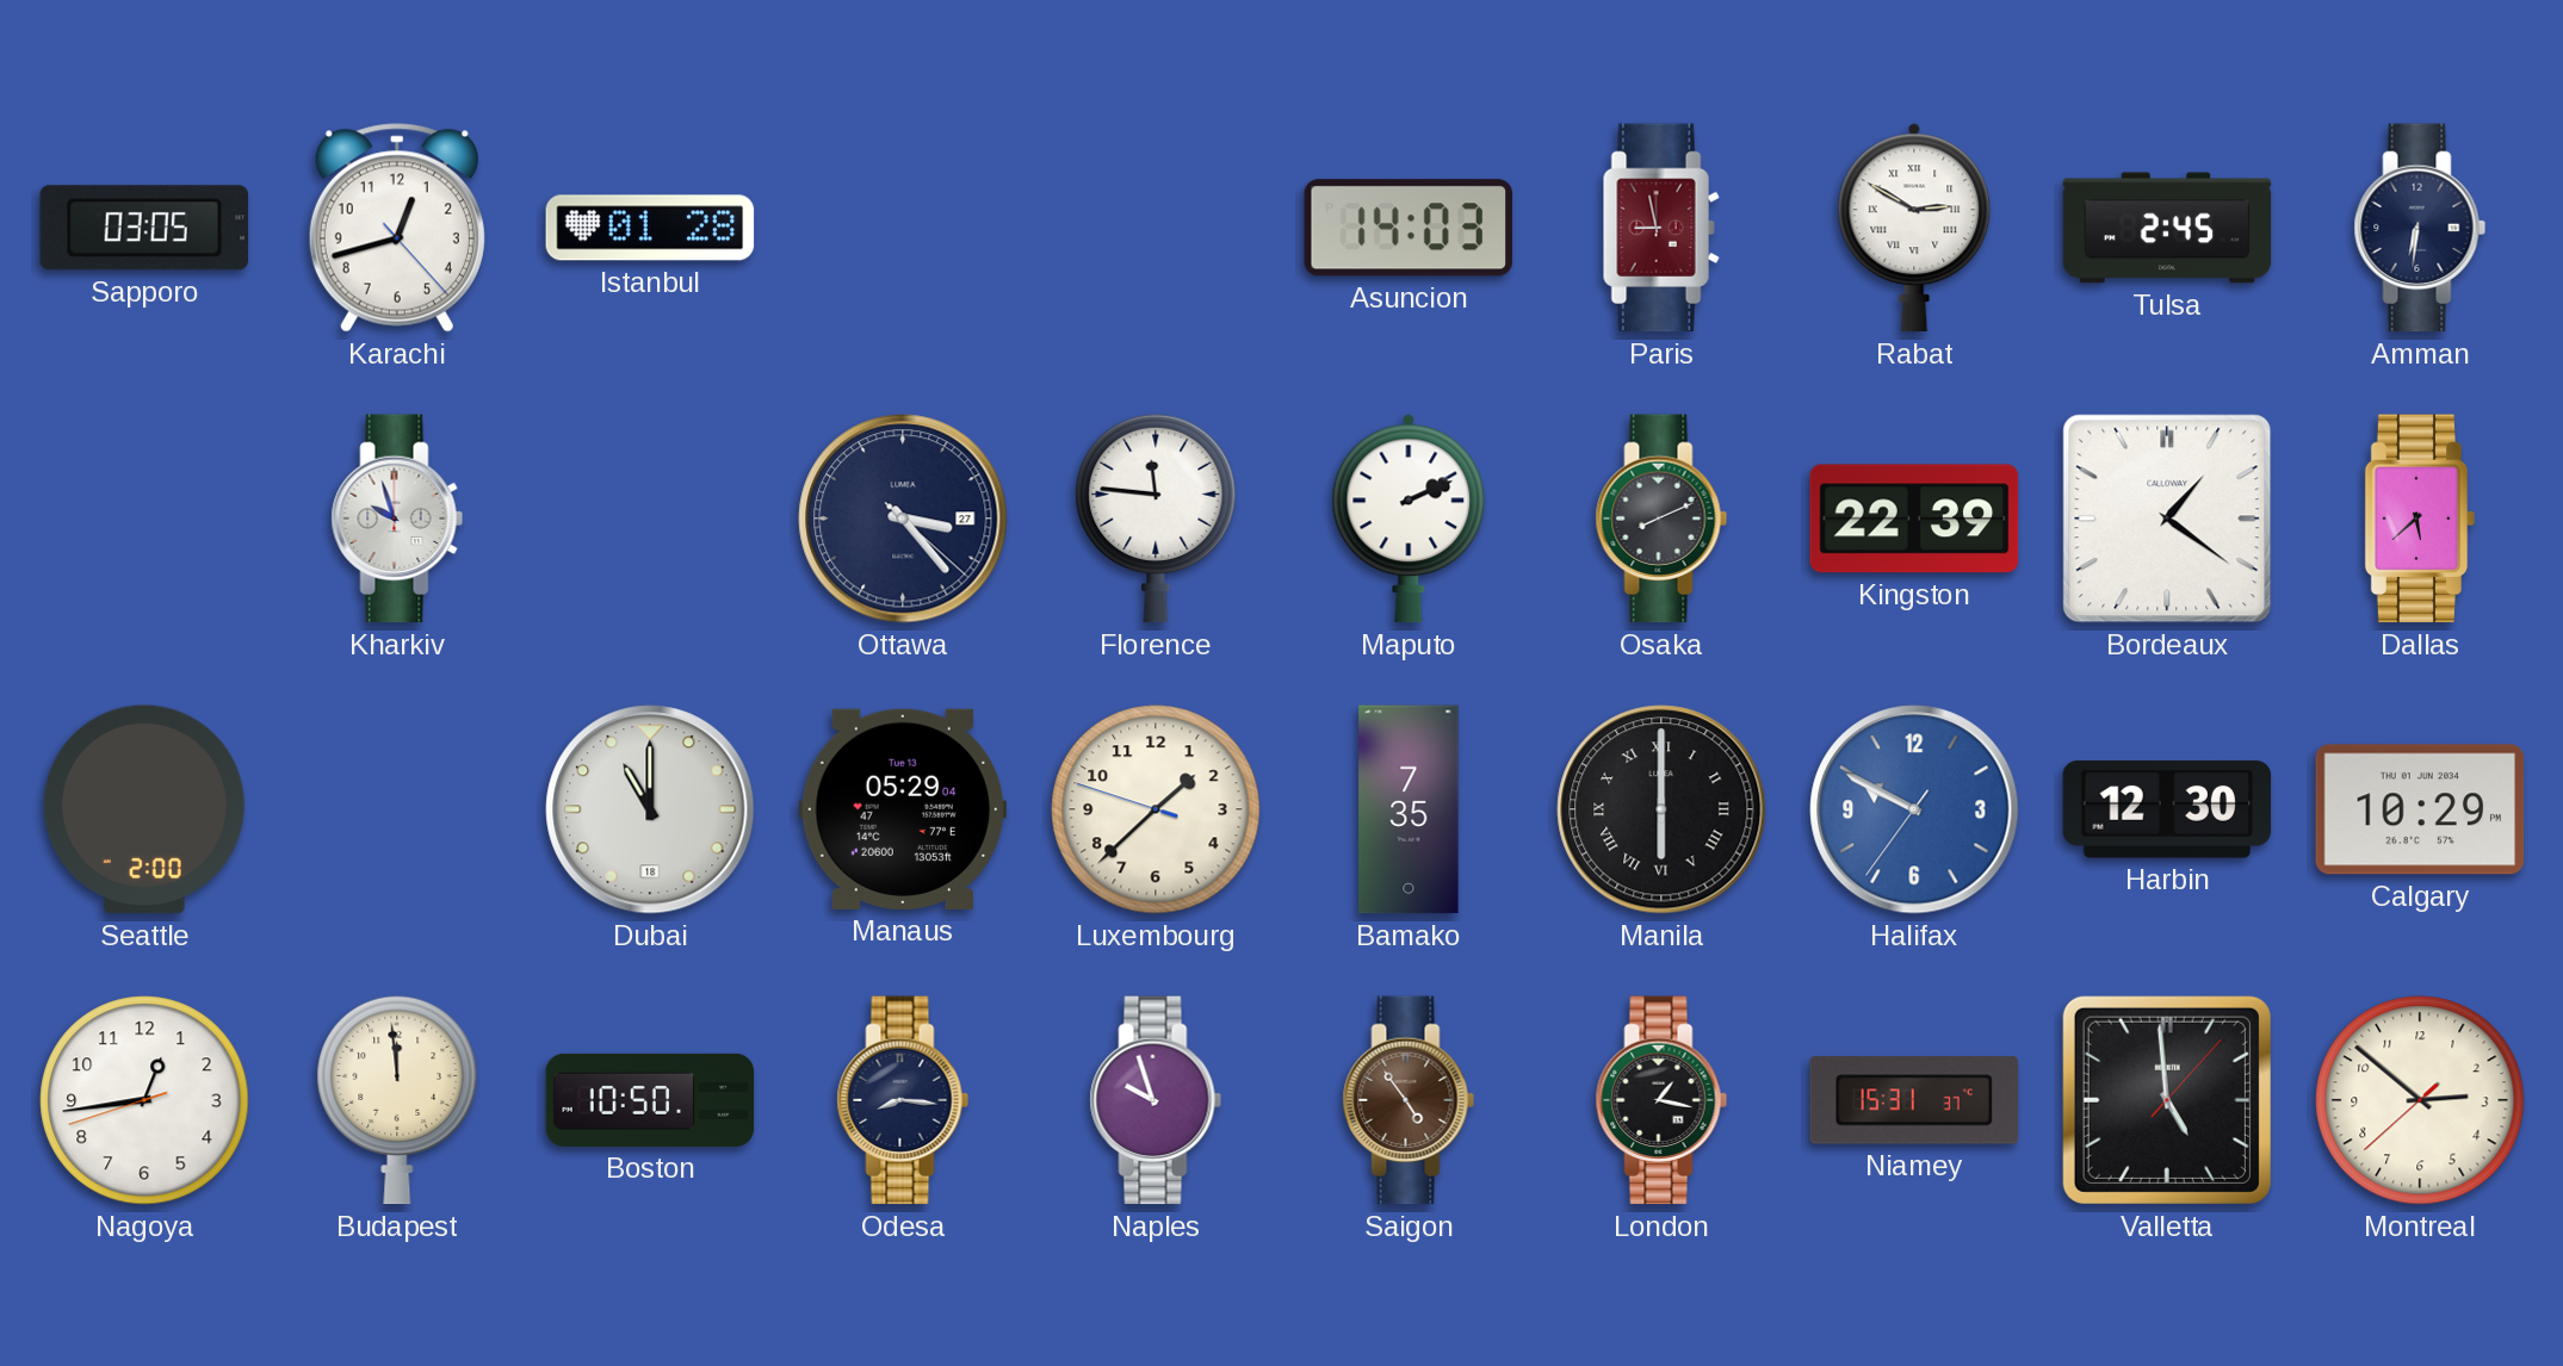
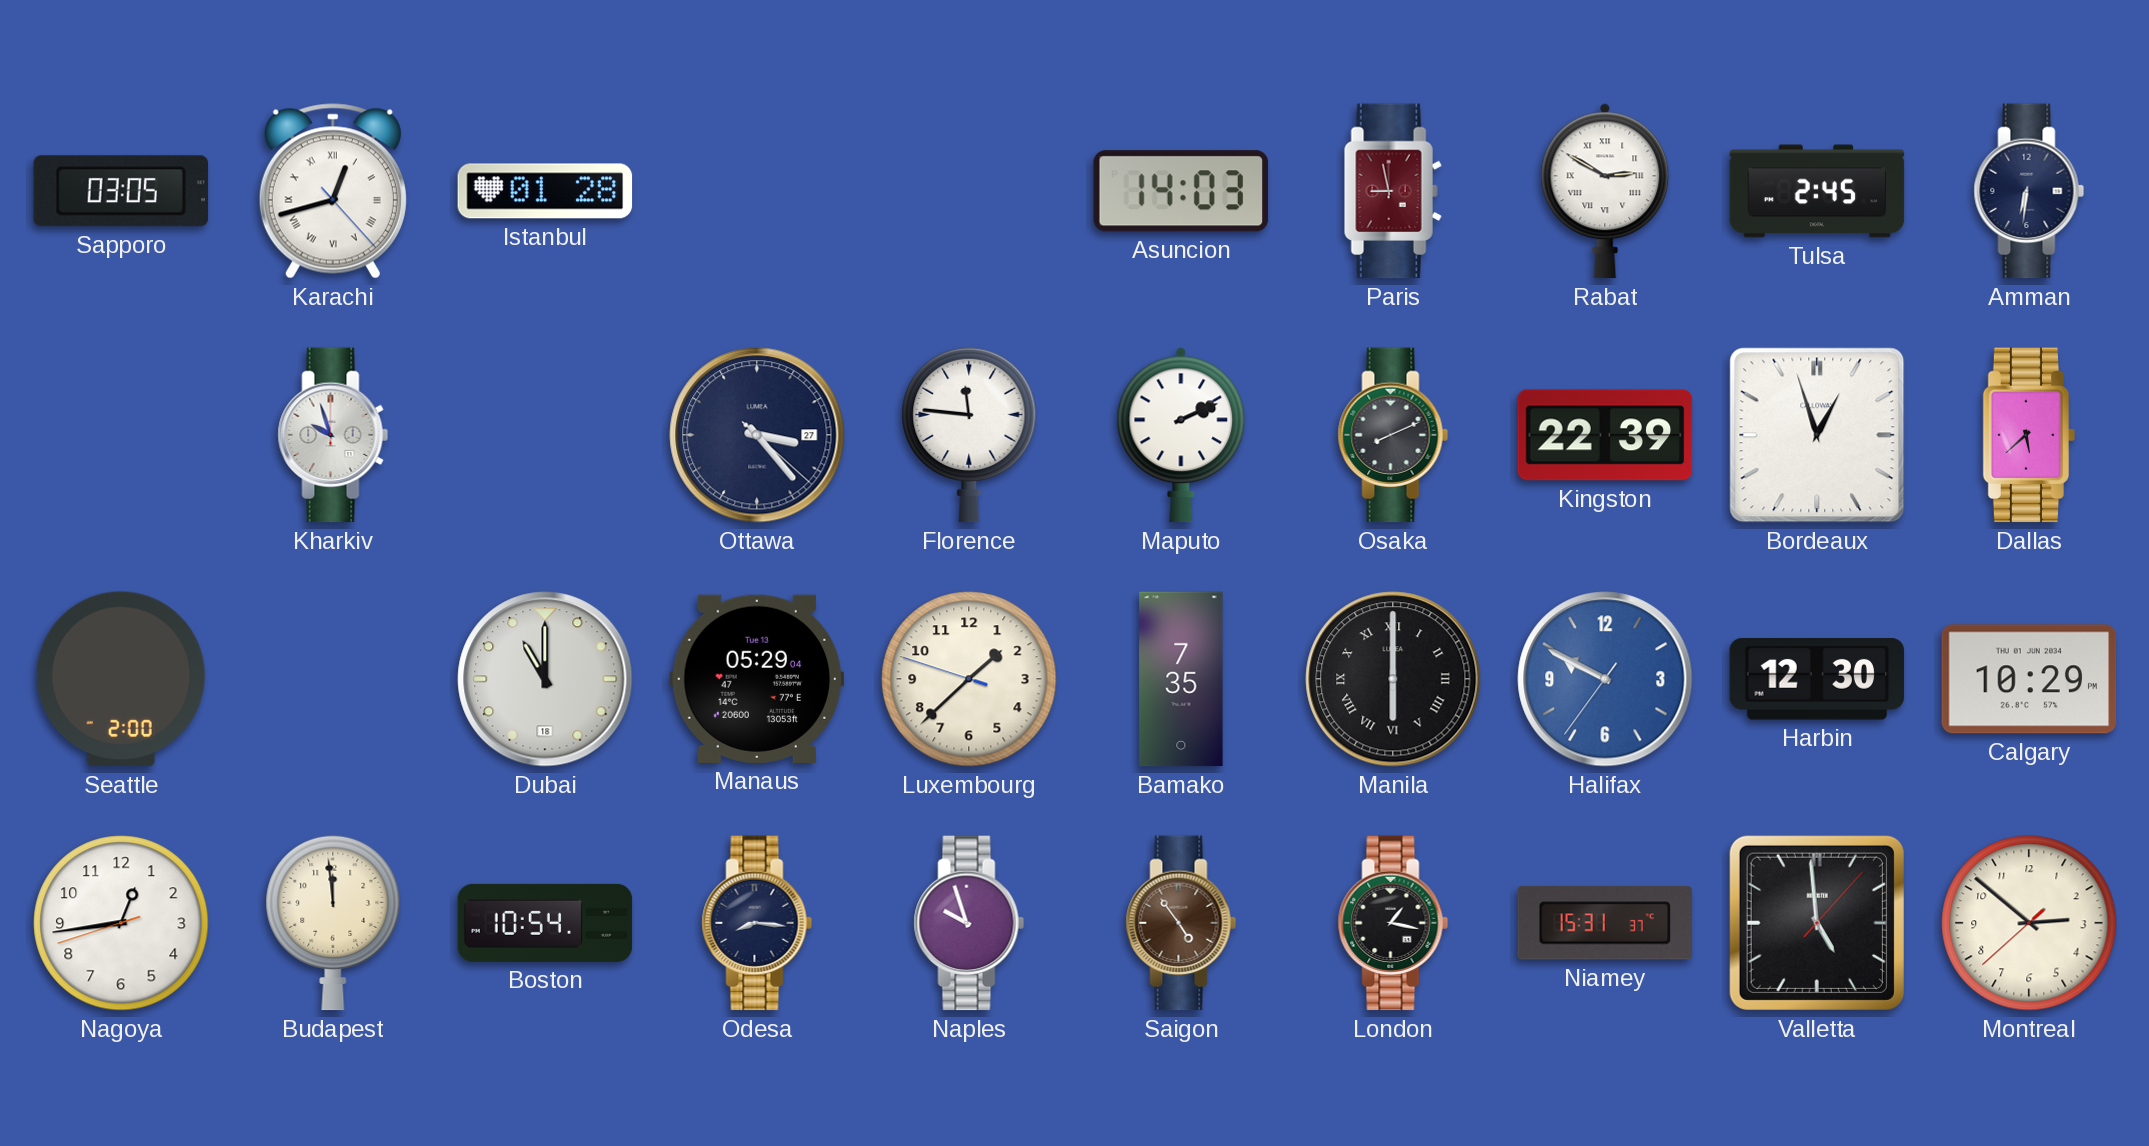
Karachi numerals: Arabic -> Roman
Bordeaux: 1:21 -> 12:57
Boston: 10:50 -> 10:54
